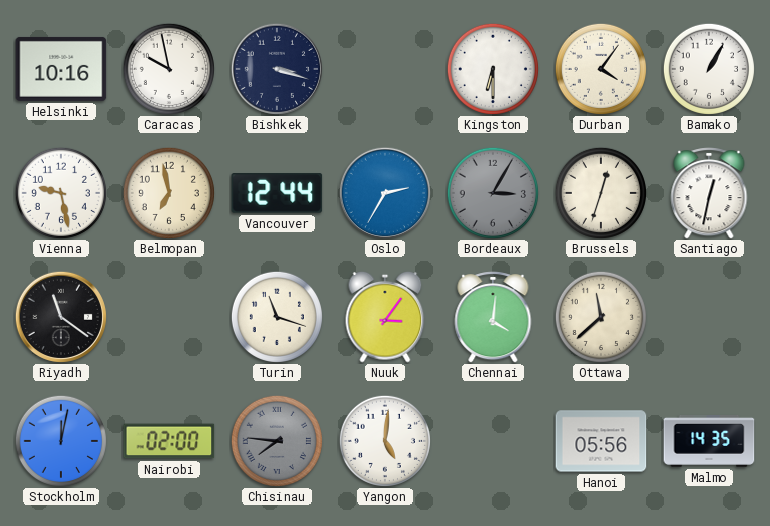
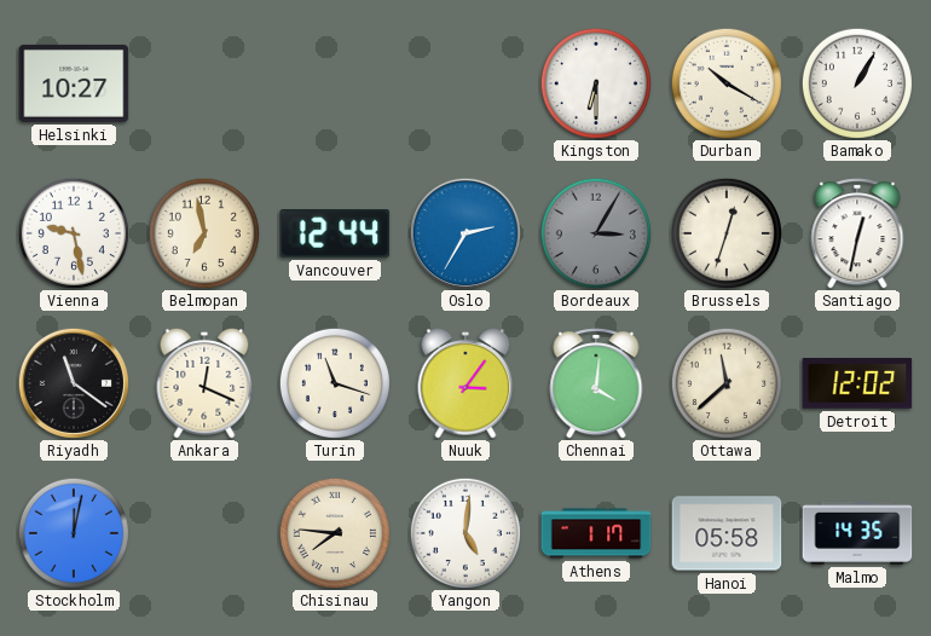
Helsinki: 10:16 -> 10:27
Caracas: 9:58 -> none
Bishkek: 3:18 -> none
Durban: 4:06 -> 10:20
Ankara: none -> 12:19
Detroit: none -> 12:02
Nairobi: 02:00 -> none
Chisinau dial: grey -> cream
Athens: none -> 1:17
Hanoi: 05:56 -> 05:58
